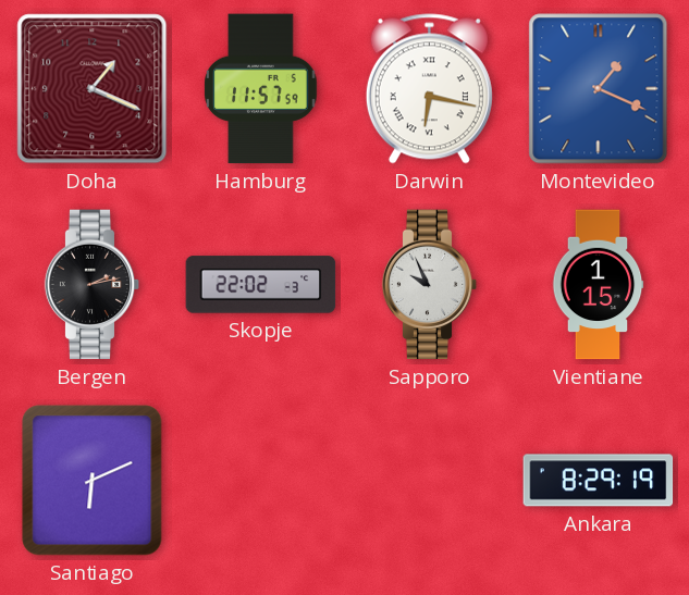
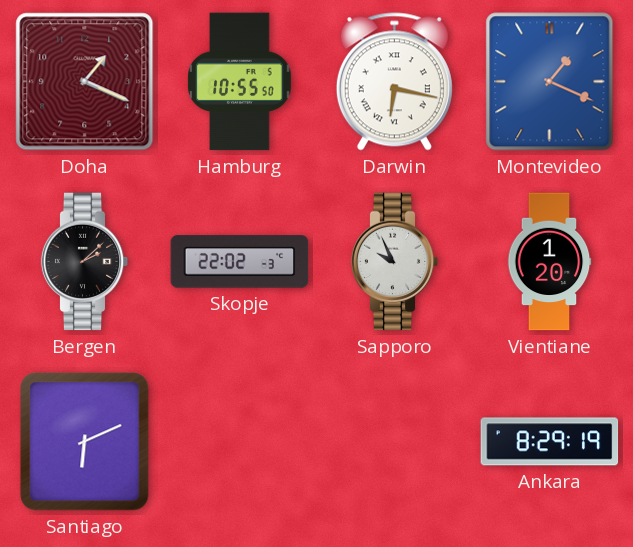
Hamburg: 11:57 -> 10:55
Bergen: 2:13 -> 2:08
Vientiane: 1:15 -> 1:20
